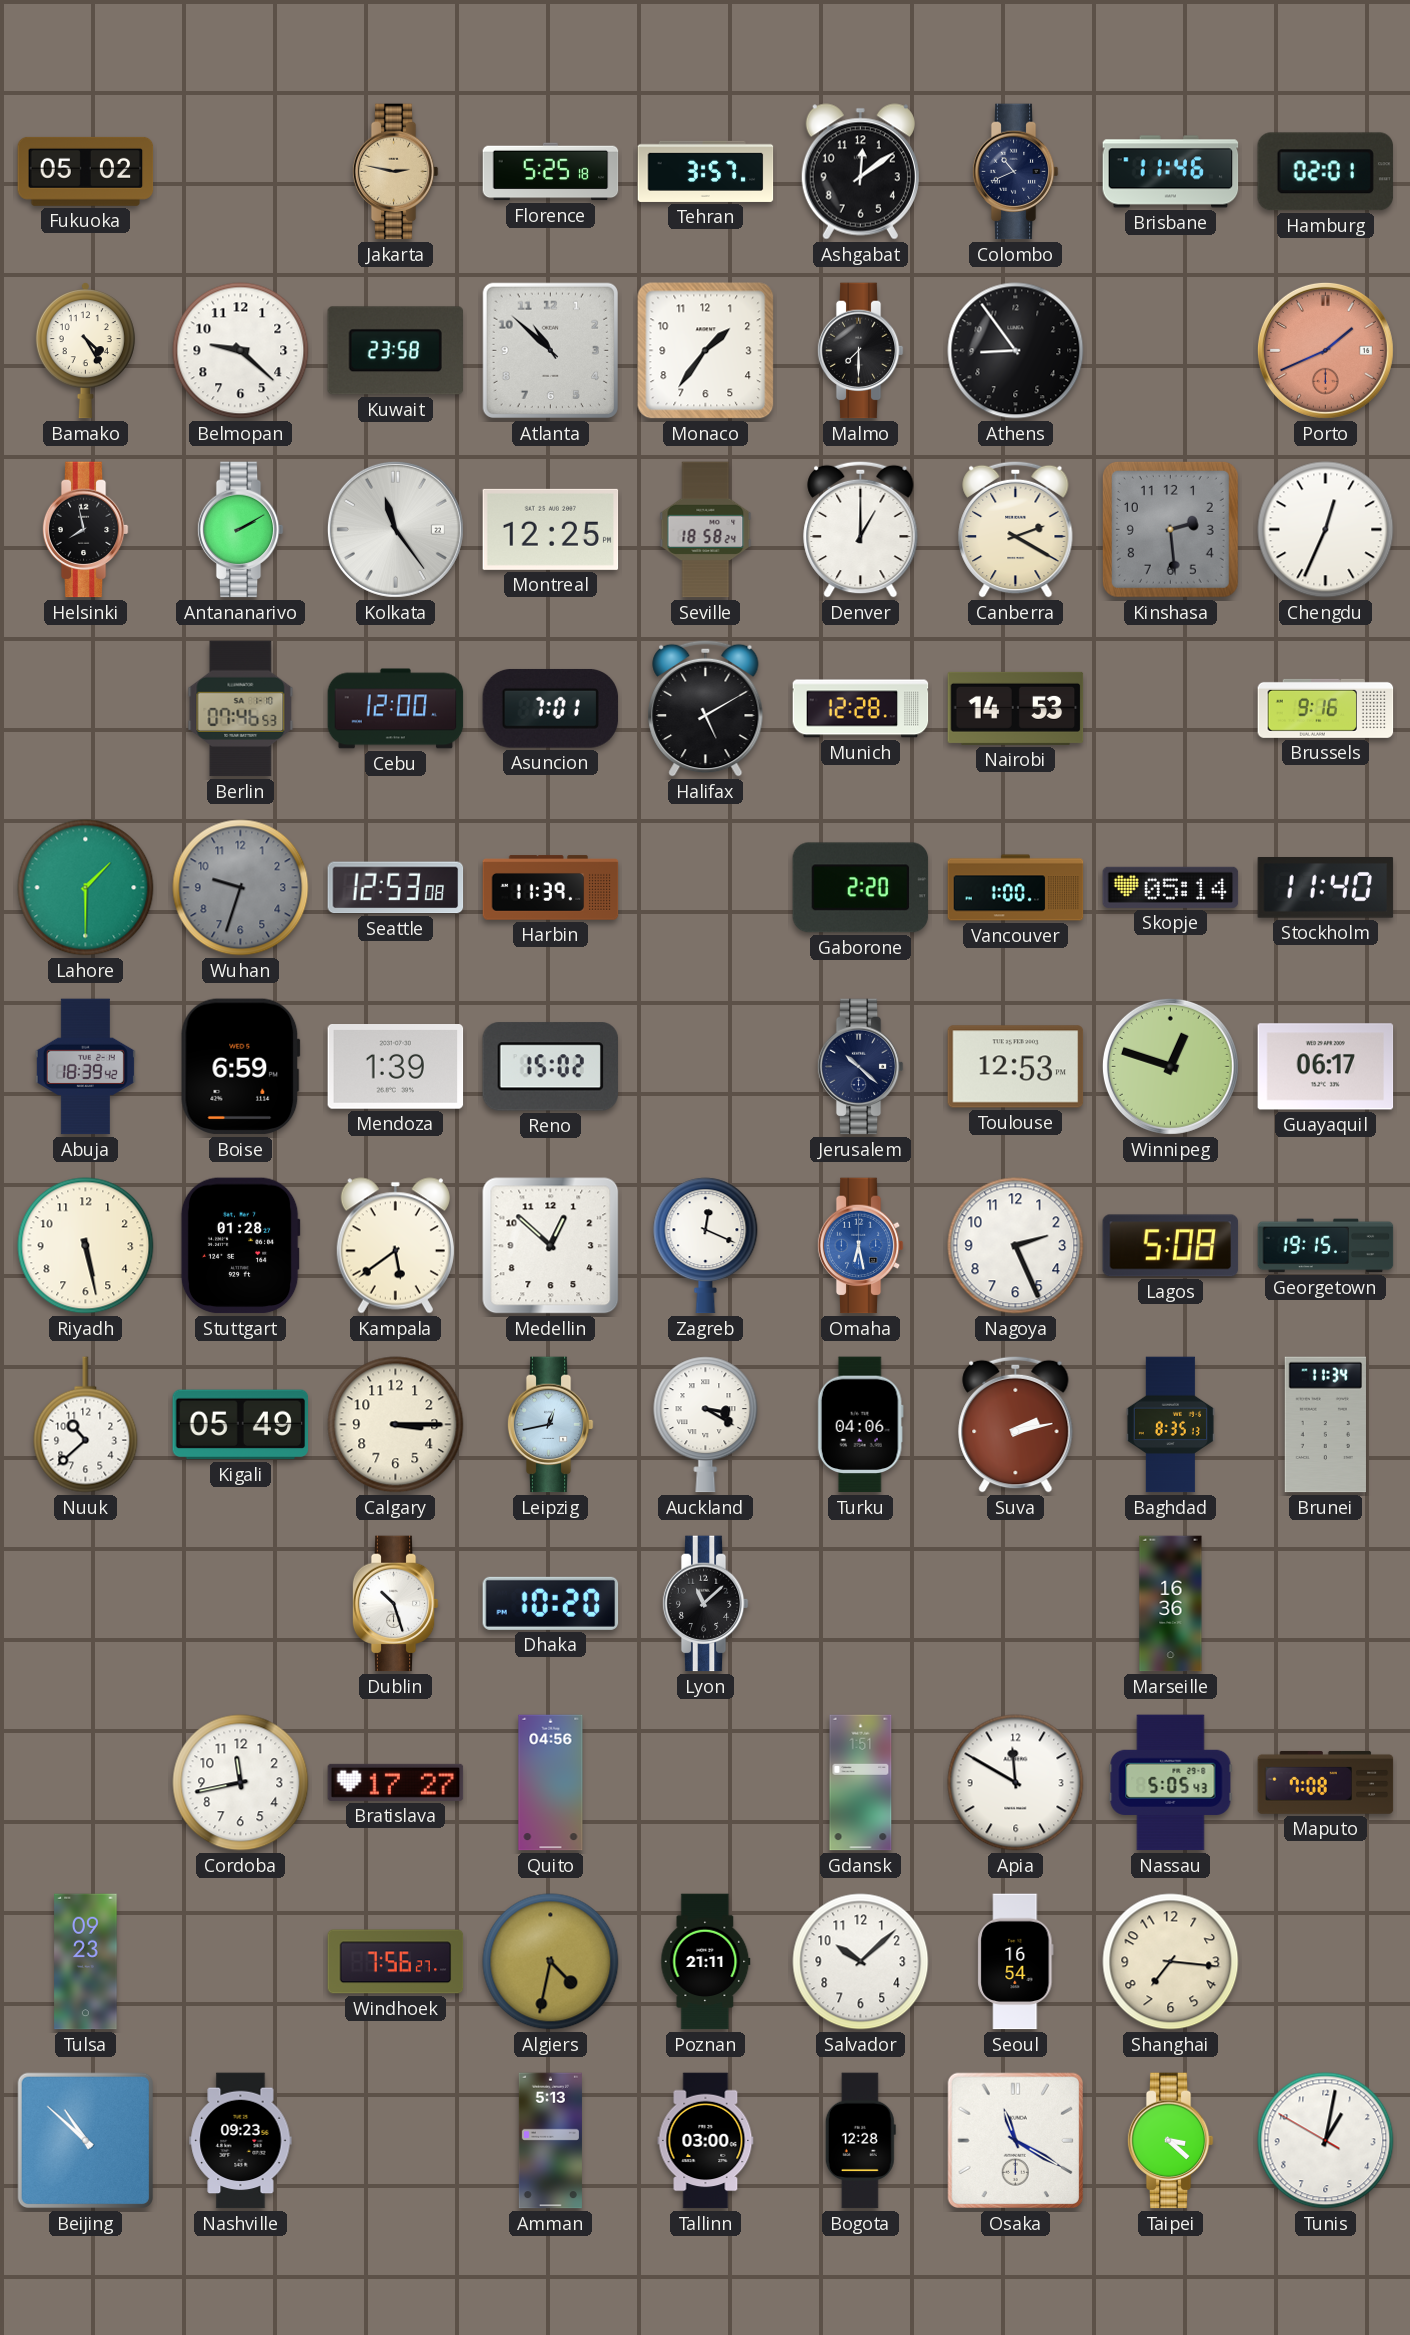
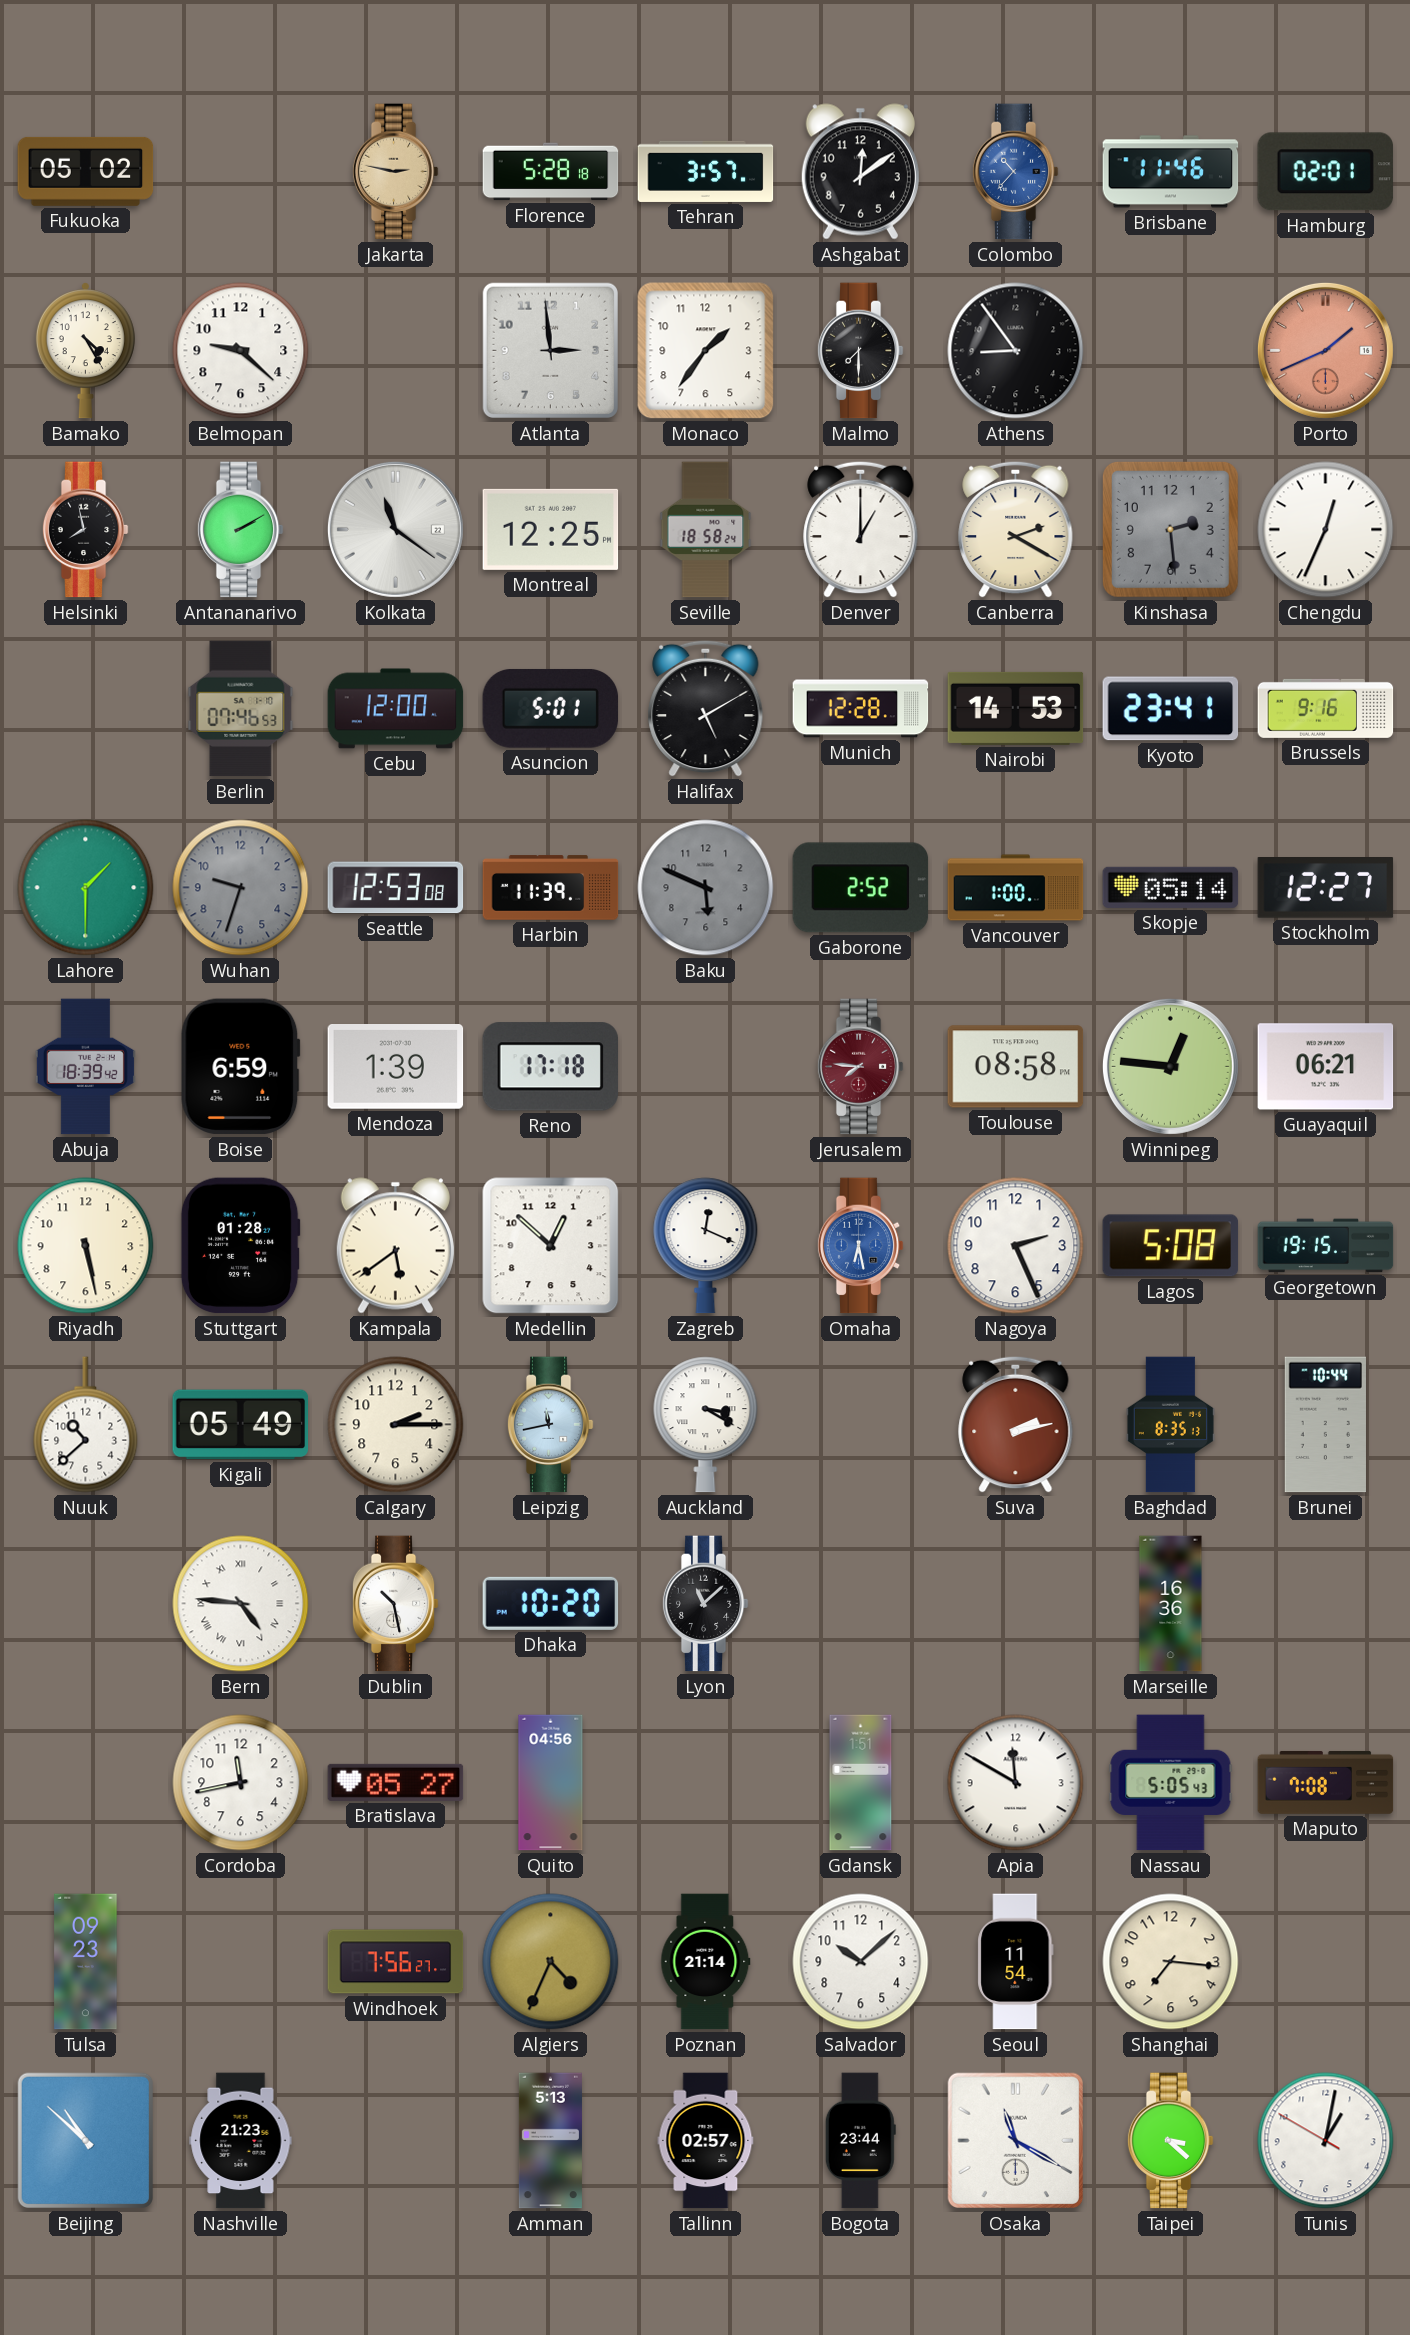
Florence: 5:25 -> 5:28
Colombo: 10:41 -> 10:37
Colombo dial: navy -> blue
Kuwait: 23:58 -> none
Atlanta: 10:52 -> 2:59
Kolkata: 11:24 -> 11:21
Asuncion: 7:01 -> 5:01
Kyoto: none -> 23:41
Baku: none -> 5:49
Gaborone: 2:20 -> 2:52
Stockholm: 11:40 -> 12:27
Reno: 15:02 -> 17:18
Jerusalem: 10:22 -> 7:46
Jerusalem dial: navy -> burgundy
Toulouse: 12:53 -> 08:58
Winnipeg: 12:48 -> 12:46
Guayaquil: 06:17 -> 06:21
Calgary: 3:15 -> 2:15
Leipzig: 12:43 -> 11:43
Turku: 04:06 -> none
Brunei: 11:34 -> 10:44
Bern: none -> 4:46
Dublin: 10:27 -> 10:28
Bratislava: 17:27 -> 05:27
Algiers: 4:32 -> 4:34
Poznan: 21:11 -> 21:14
Seoul: 16:54 -> 11:54
Nashville: 09:23 -> 21:23
Tallinn: 03:00 -> 02:57
Bogota: 12:28 -> 23:44
